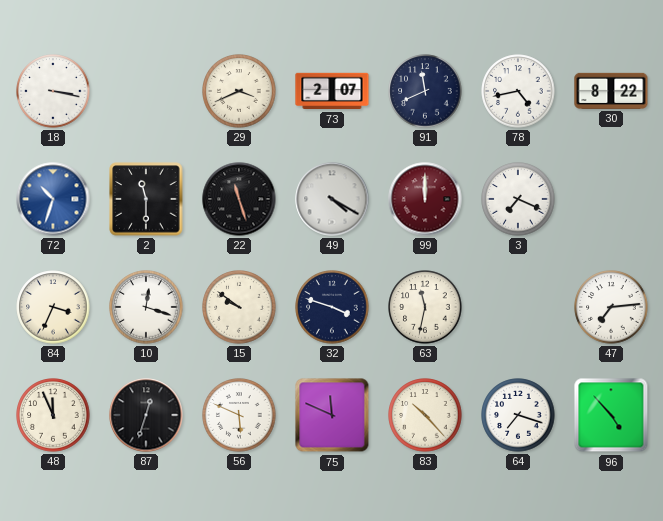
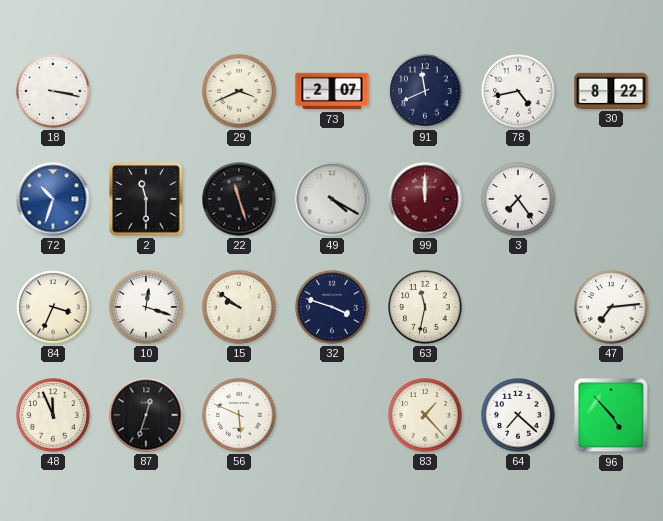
3: 7:19 -> 7:24
75: 11:49 -> none
83: 10:23 -> 1:23
64: 7:18 -> 7:22
